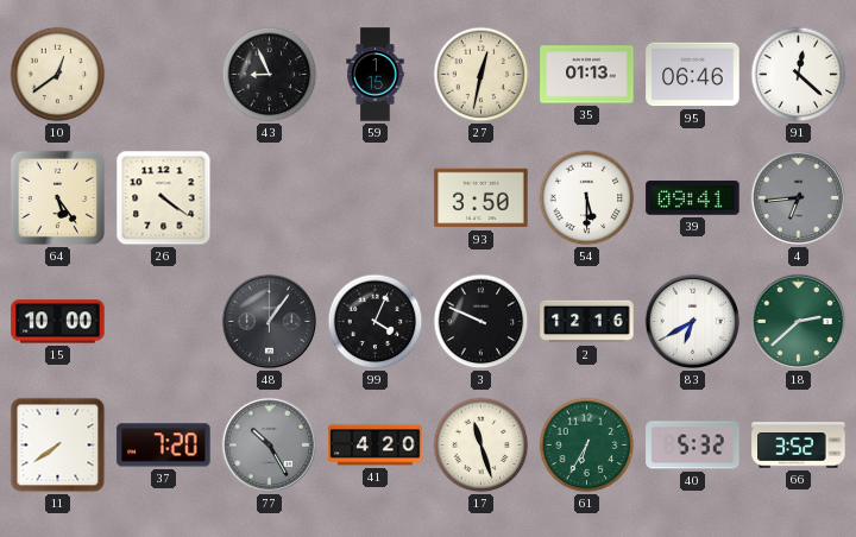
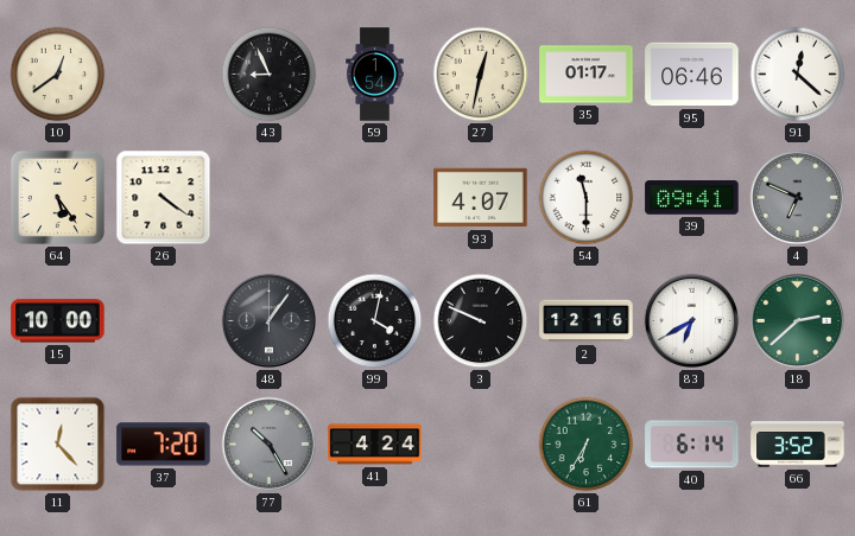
59: 1:15 -> 1:54
35: 01:13 -> 01:17
93: 3:50 -> 4:07
54: 5:30 -> 11:30
4: 6:44 -> 6:49
99: 4:04 -> 4:02
11: 7:39 -> 12:23
41: 4:20 -> 4:24
17: 11:27 -> none
40: 5:32 -> 6:14
